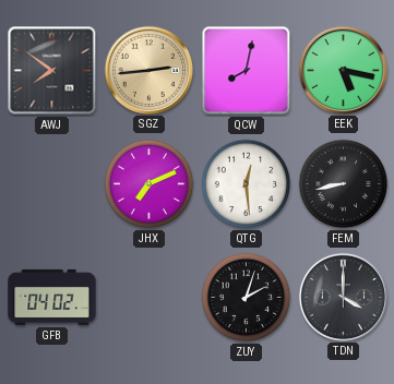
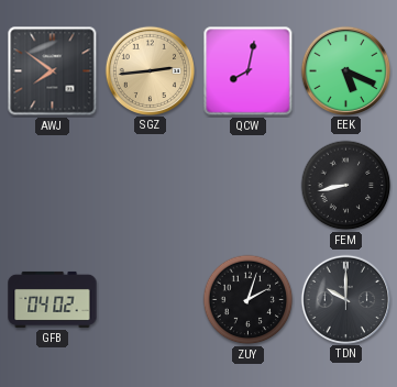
EEK: 5:17 -> 5:19
JHX: 7:11 -> none
QTG: 12:29 -> none
TDN: 4:00 -> 10:00
